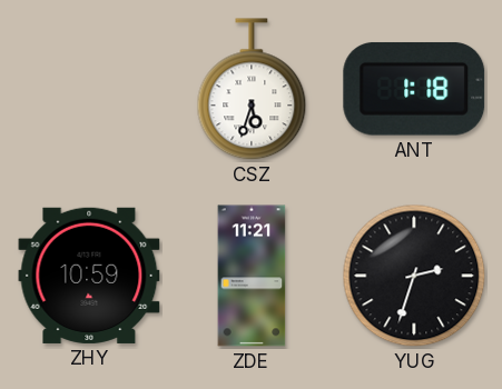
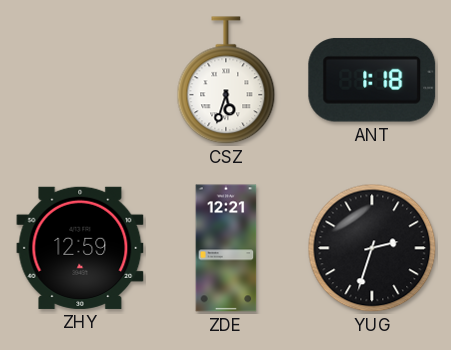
ZHY: 10:59 -> 12:59
ZDE: 11:21 -> 12:21
